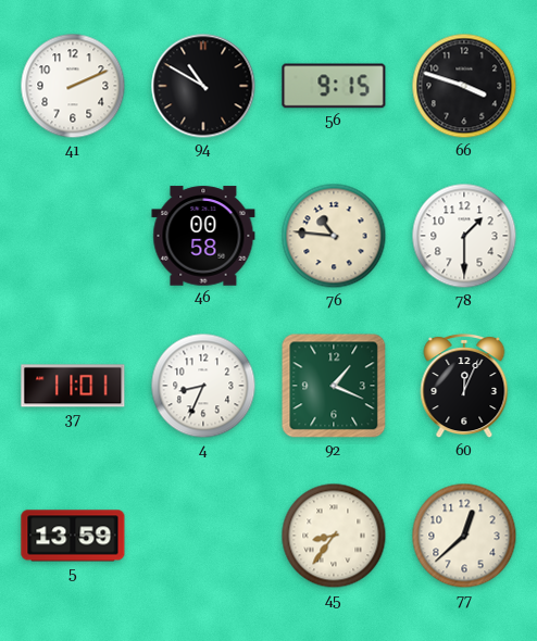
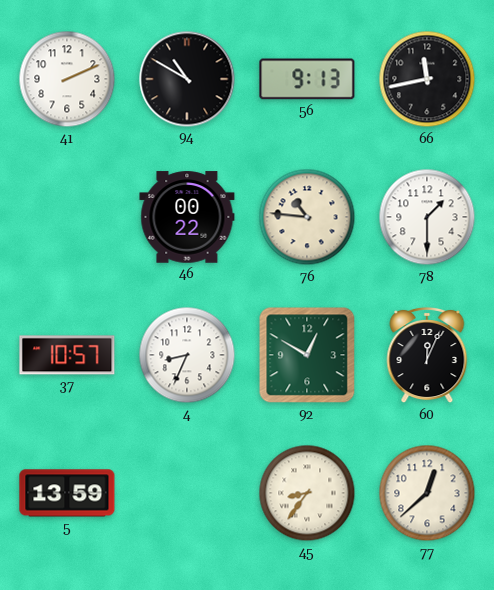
56: 9:15 -> 9:13
66: 3:48 -> 11:43
46: 00:58 -> 00:22
37: 11:01 -> 10:57
92: 1:19 -> 12:50
